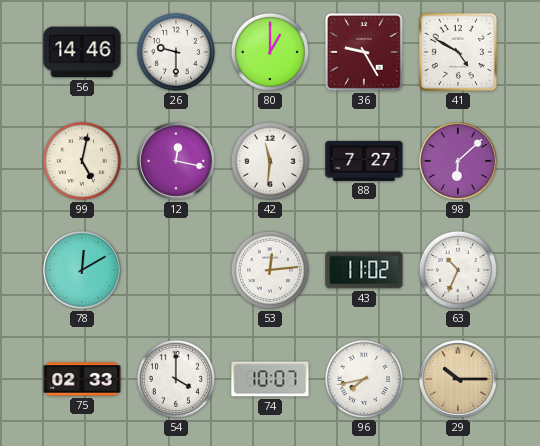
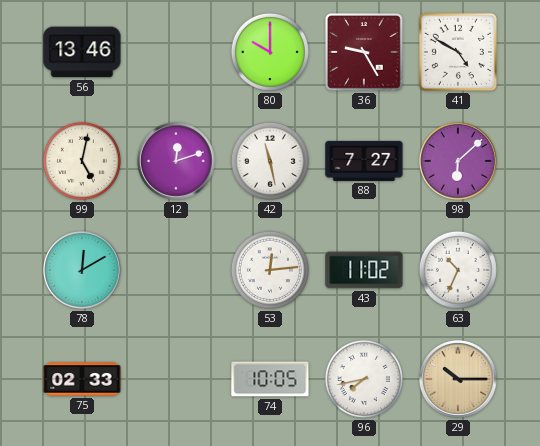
56: 14:46 -> 13:46
26: 9:30 -> none
80: 1:00 -> 10:00
12: 12:17 -> 12:12
42: 11:31 -> 11:28
54: 4:00 -> none
74: 10:07 -> 10:05
